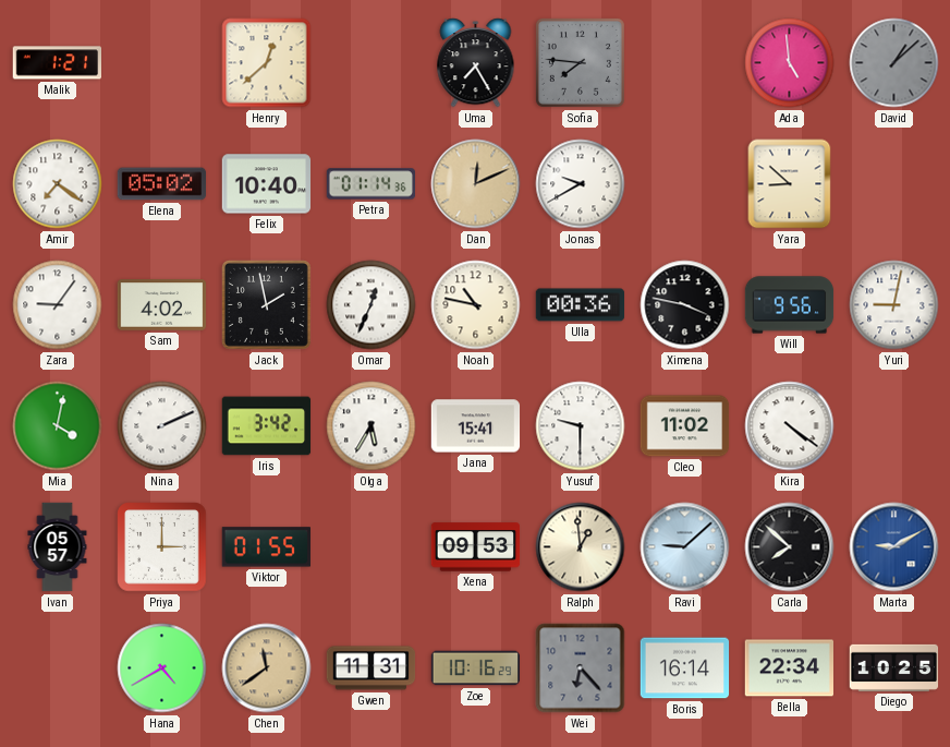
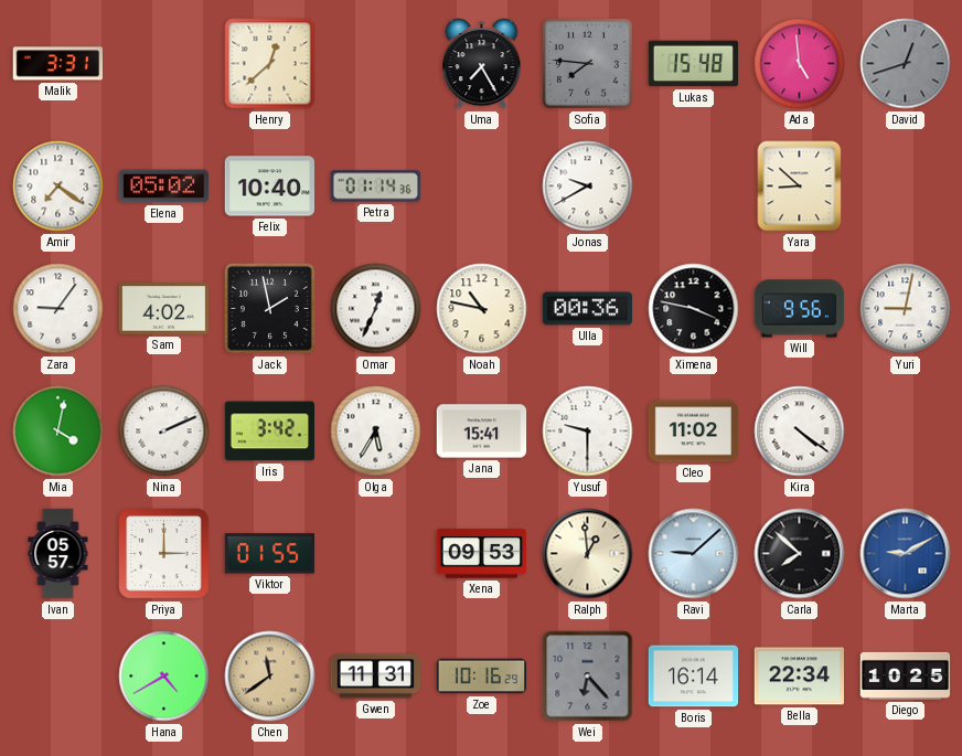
Malik: 1:21 -> 3:31
Lukas: none -> 15:48
David: 1:08 -> 12:42
Dan: 12:11 -> none
